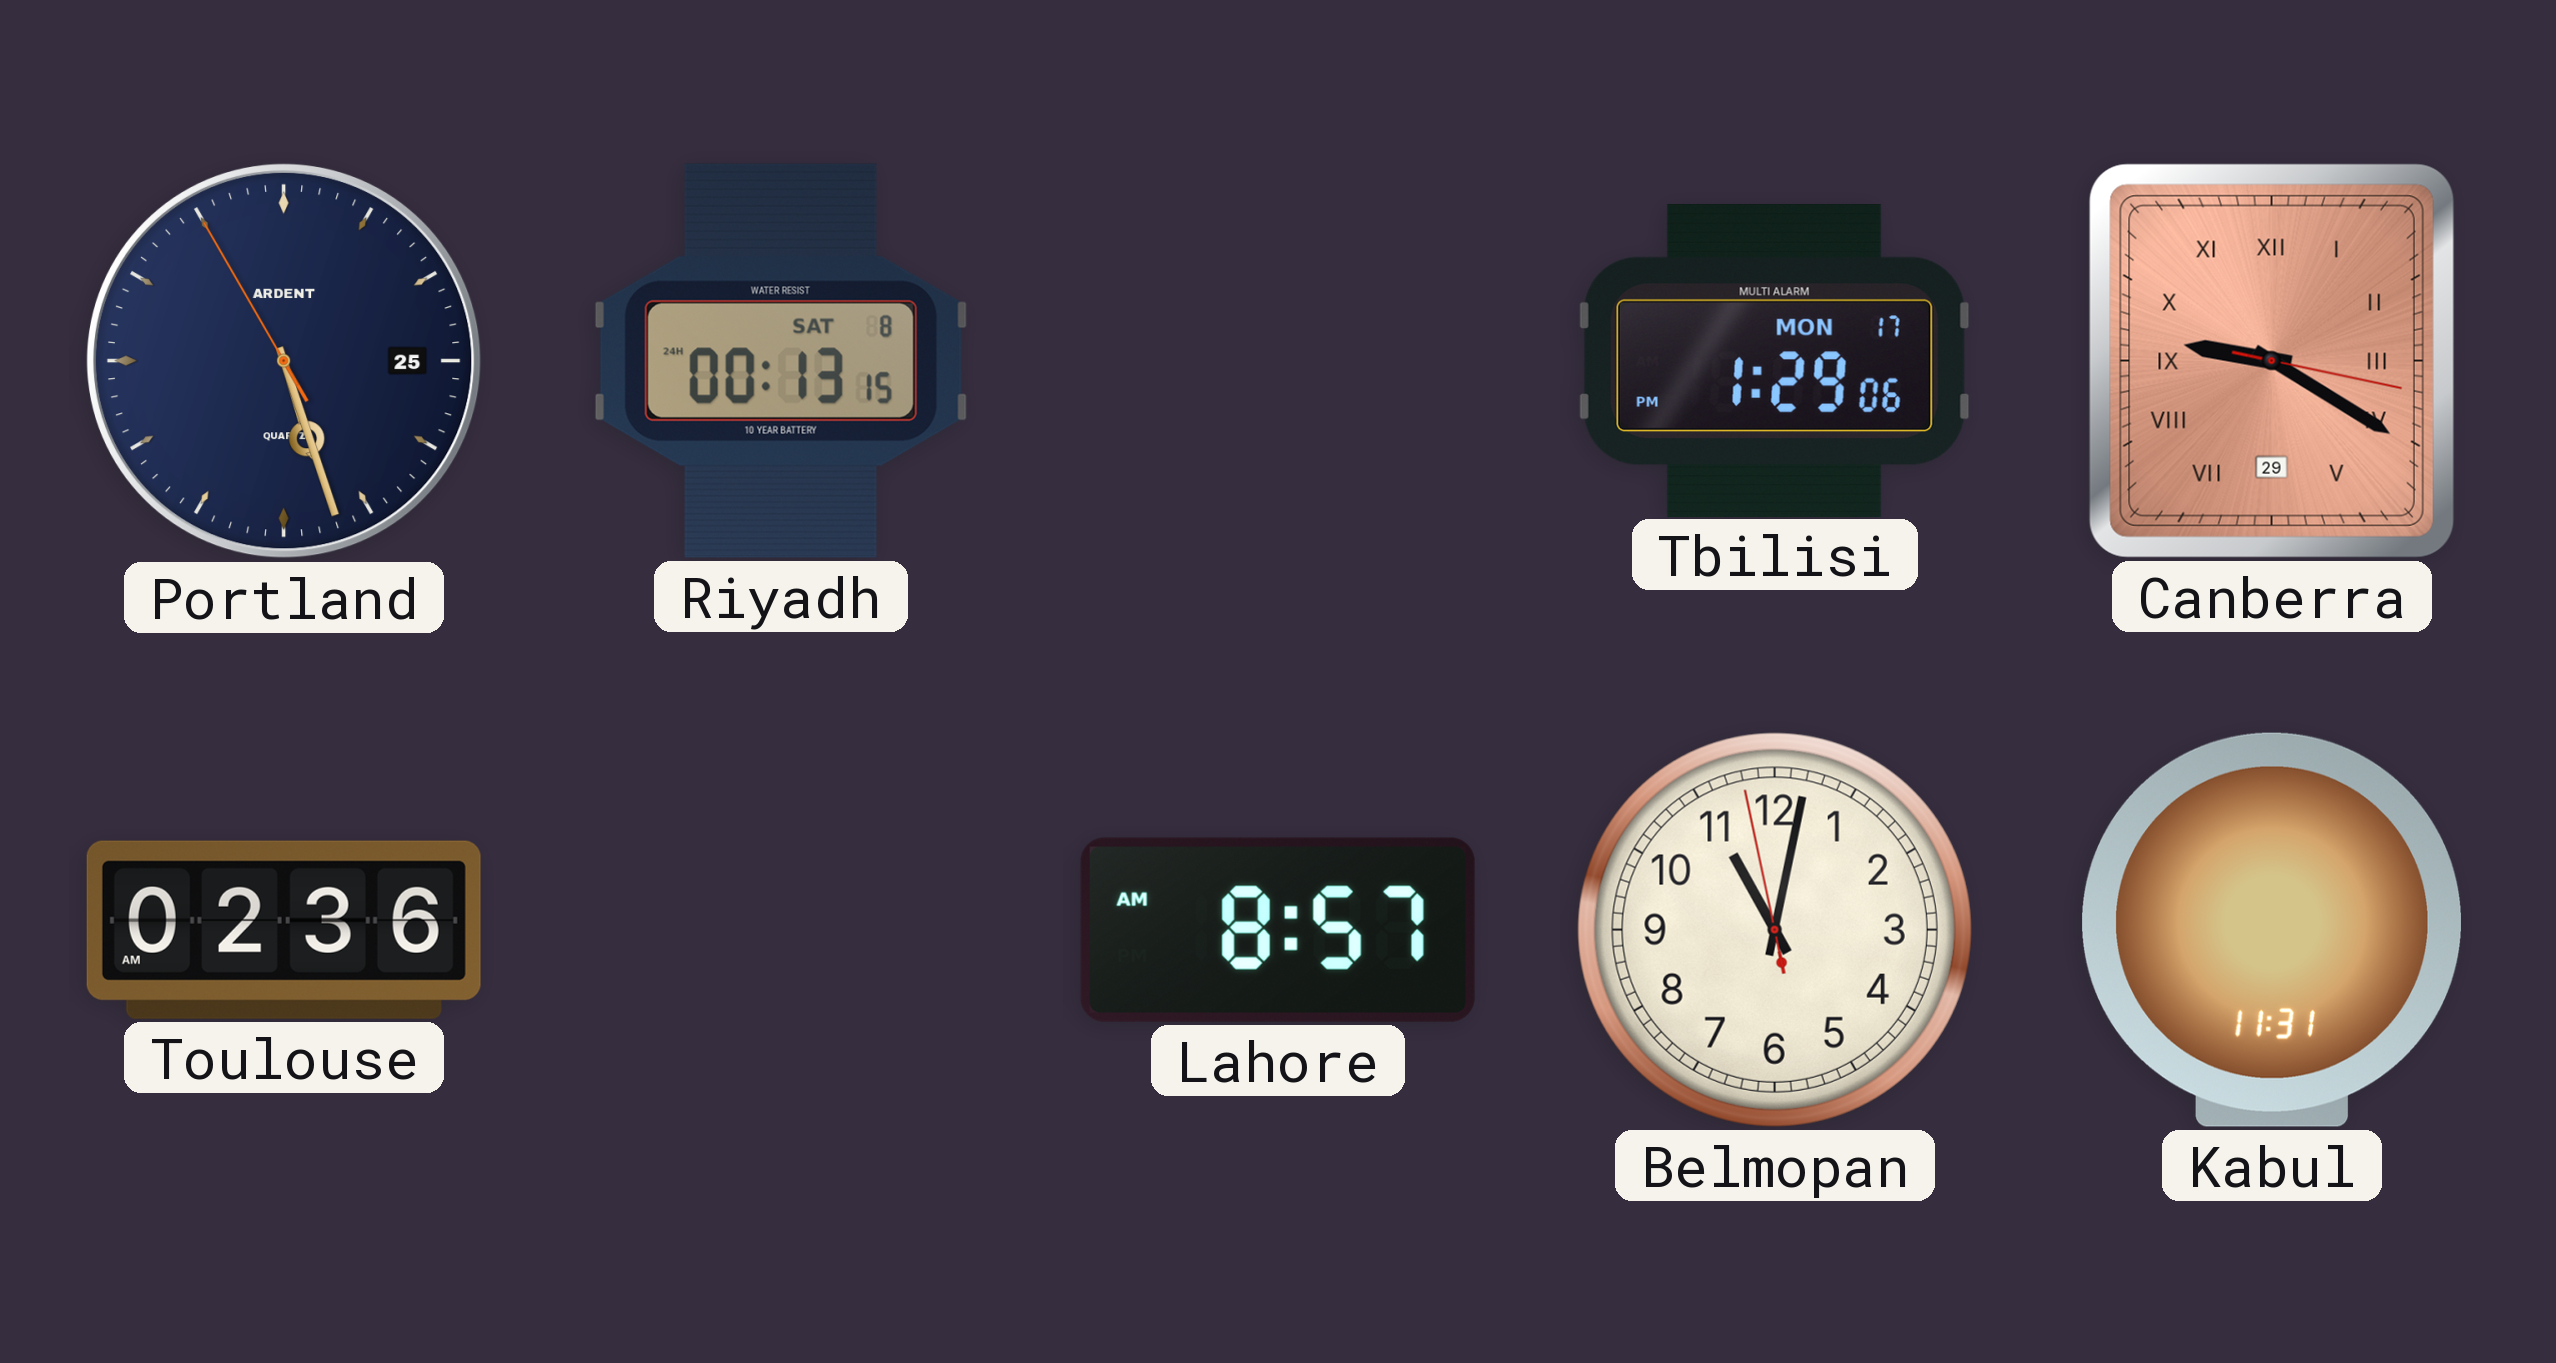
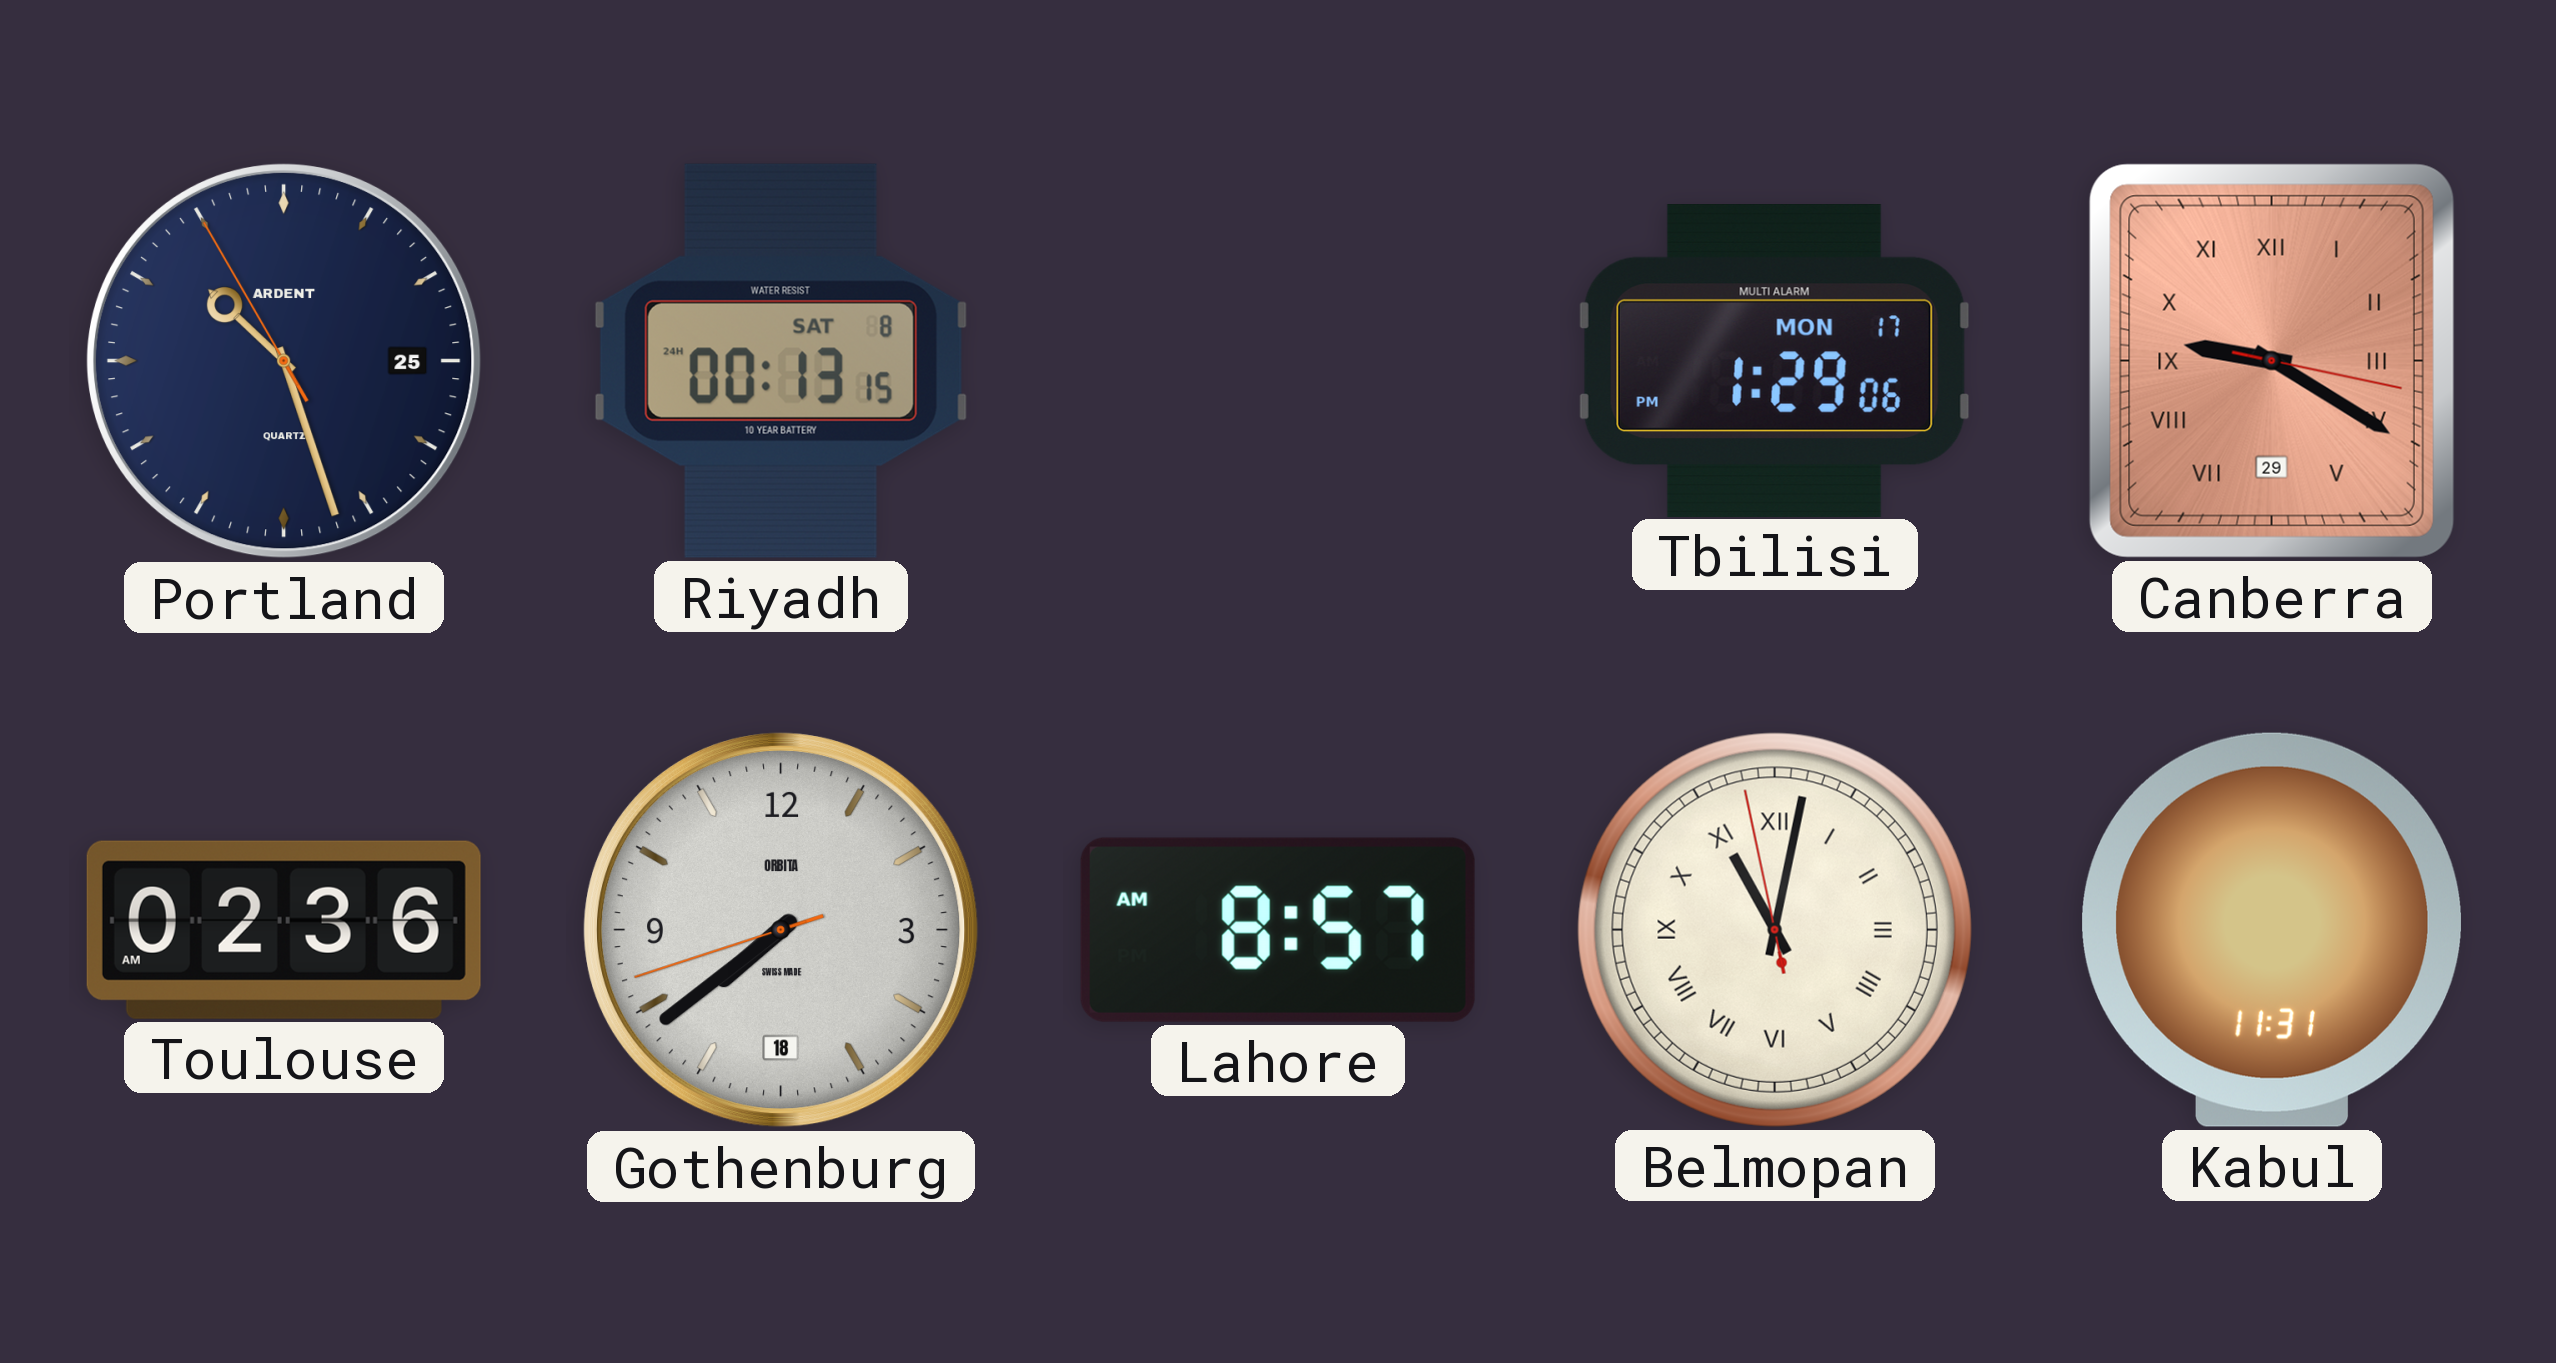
Portland: 5:26 -> 10:26
Gothenburg: none -> 7:38
Belmopan numerals: Arabic -> Roman
